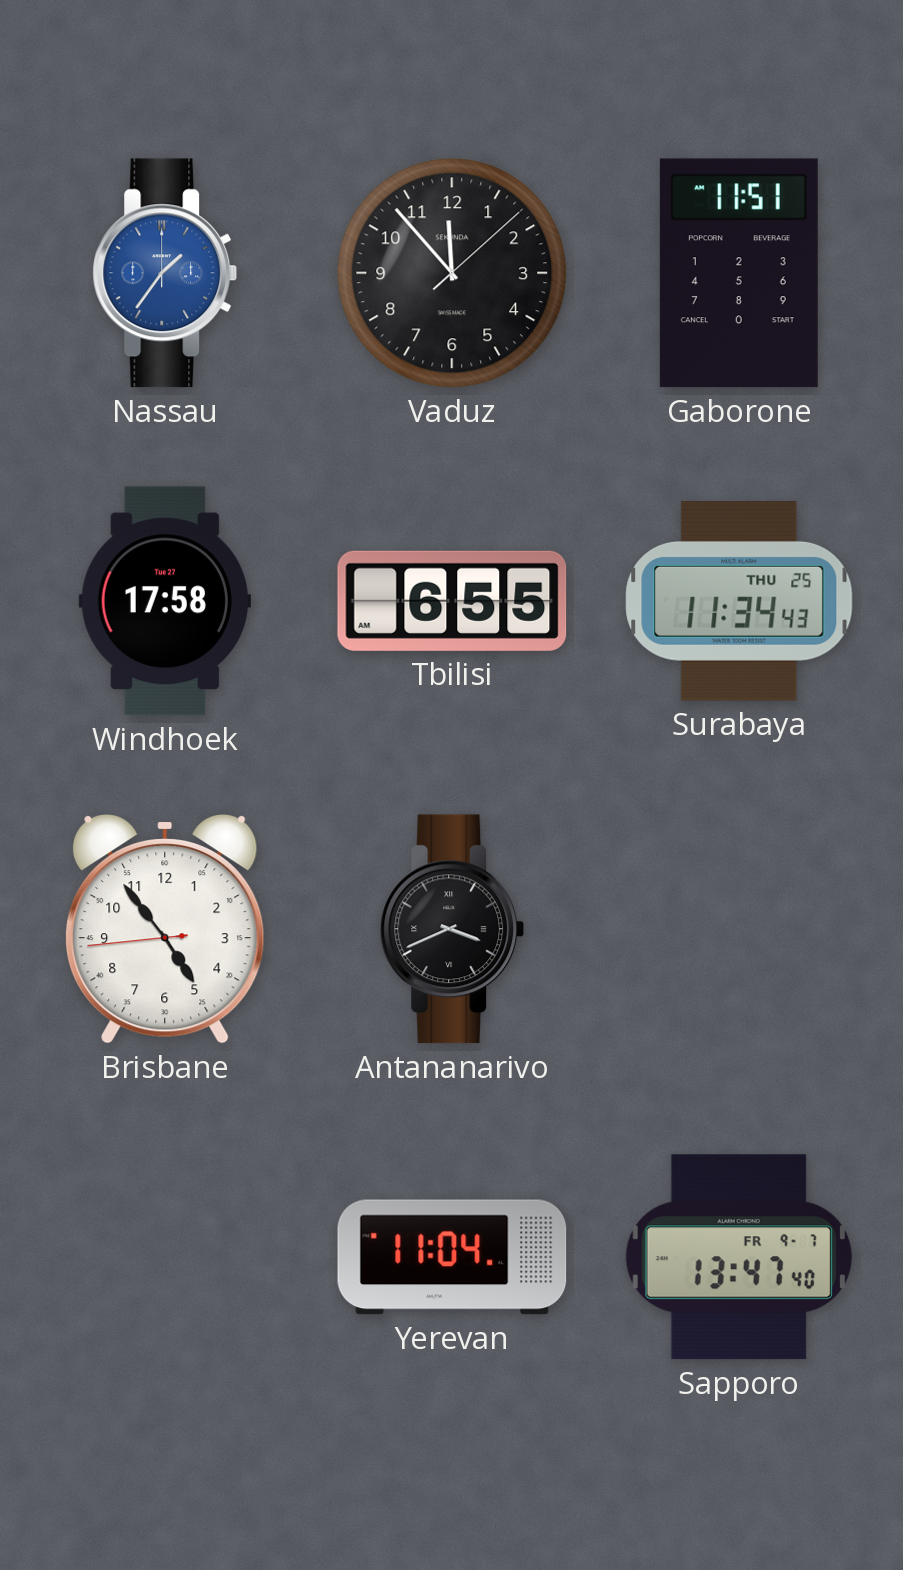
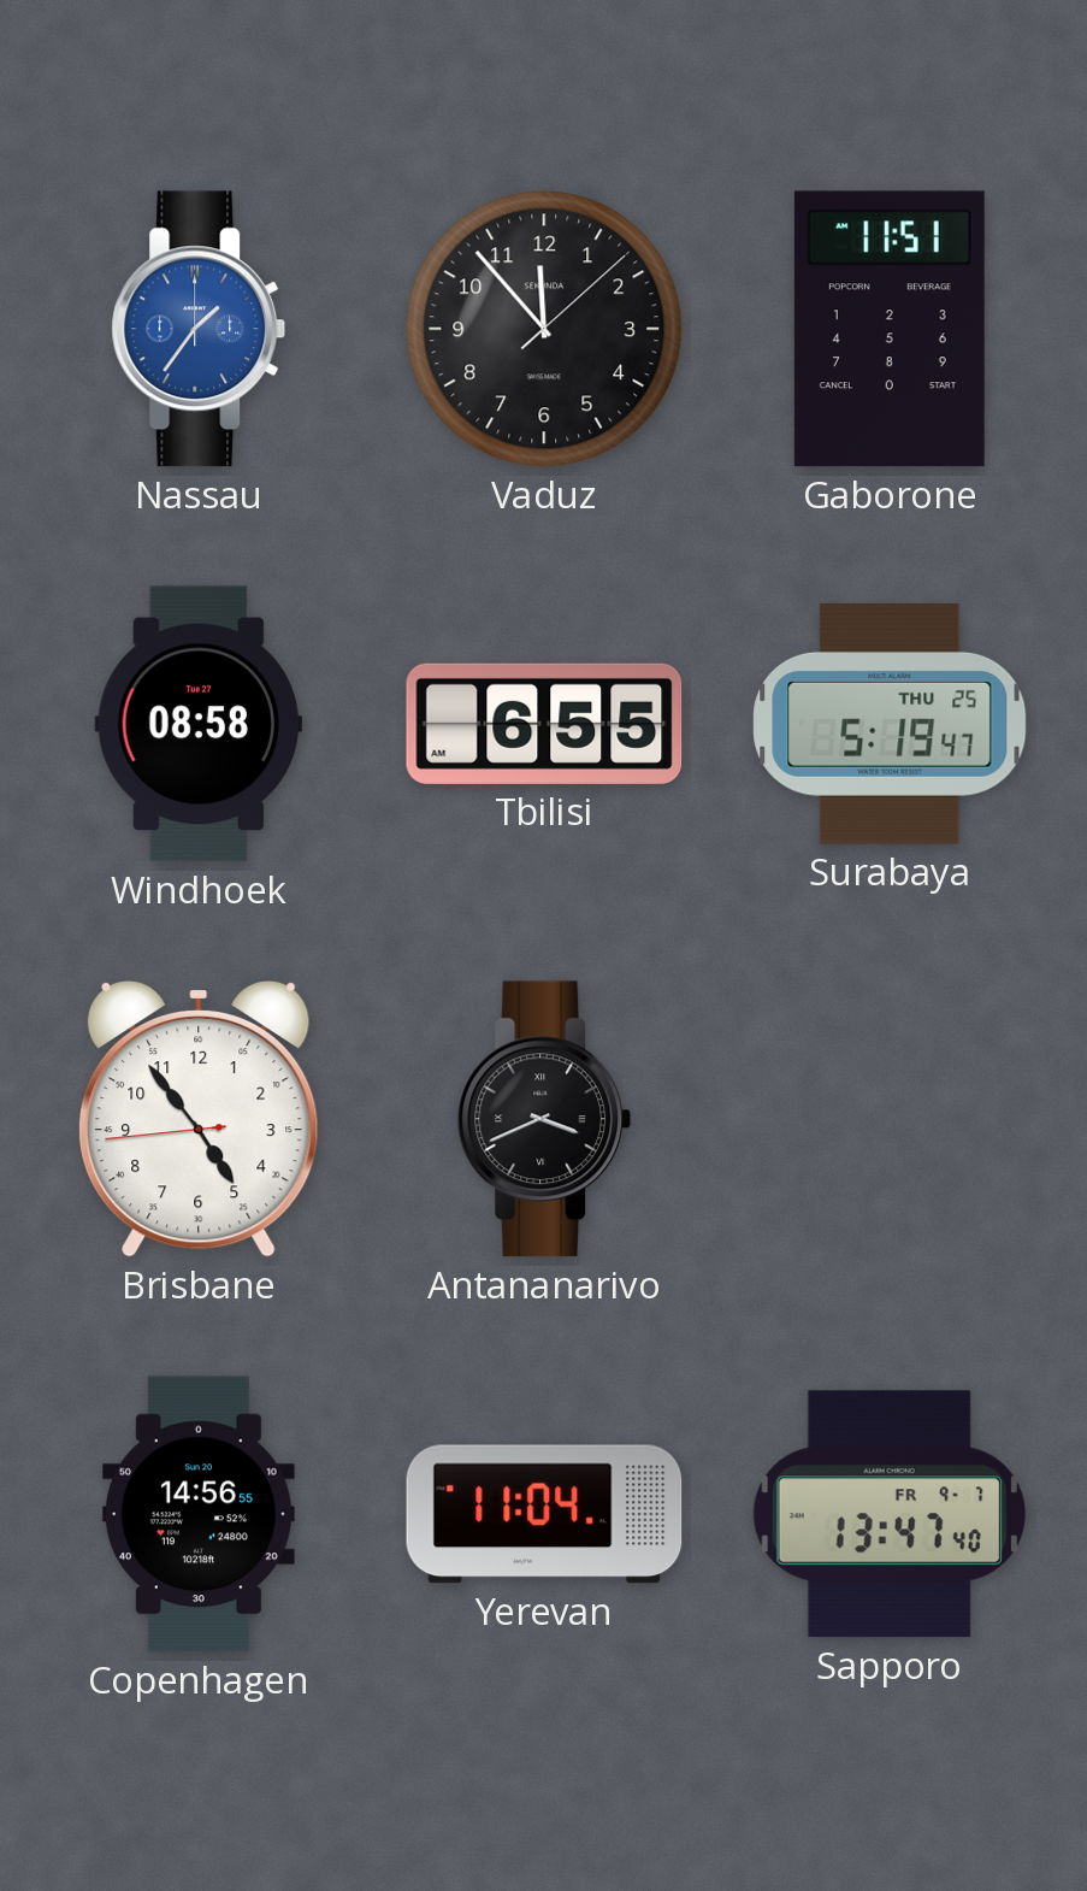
Windhoek: 17:58 -> 08:58
Surabaya: 11:34 -> 5:19
Copenhagen: none -> 14:56
